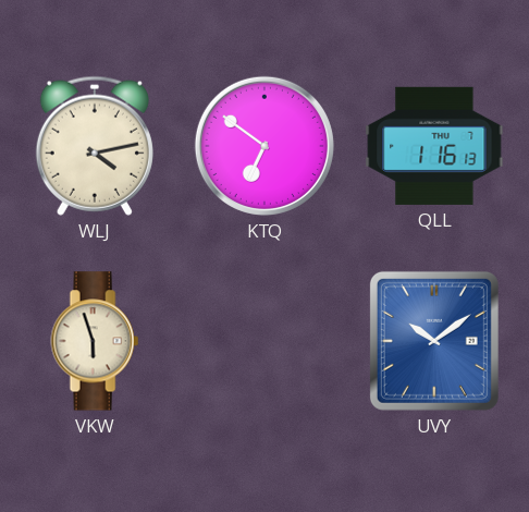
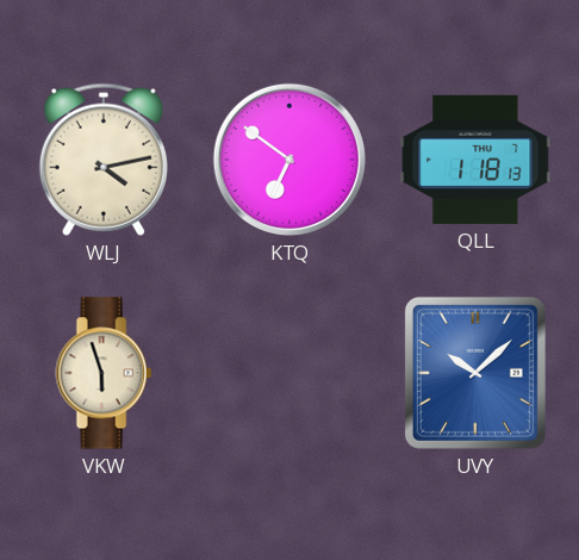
QLL: 1:16 -> 1:18
UVY: 10:09 -> 10:08
